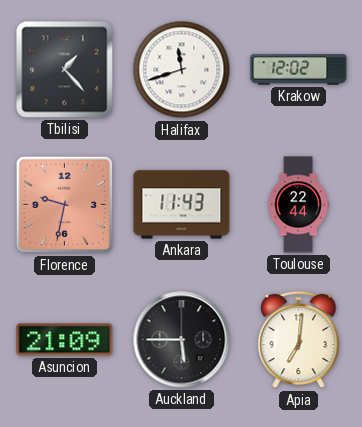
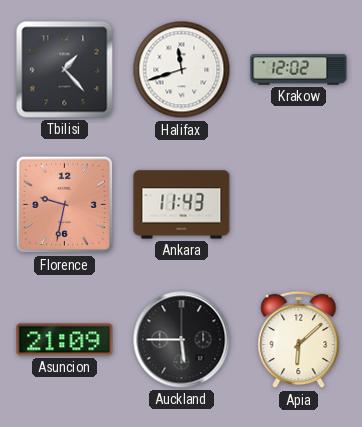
Toulouse: 22:44 -> none
Apia: 7:01 -> 6:08
